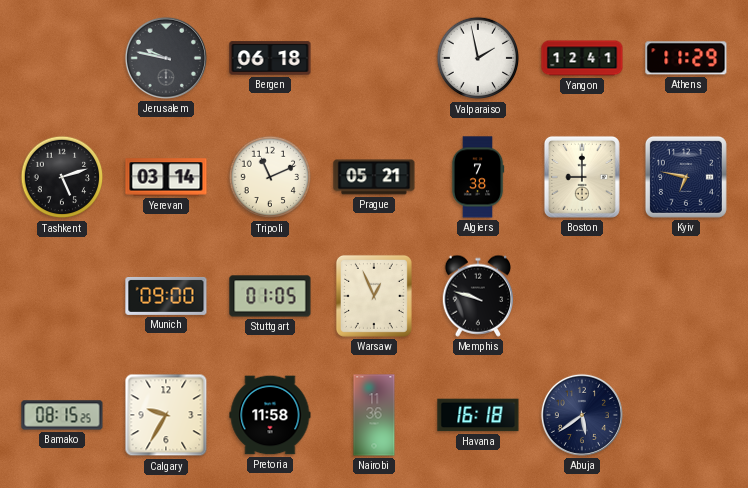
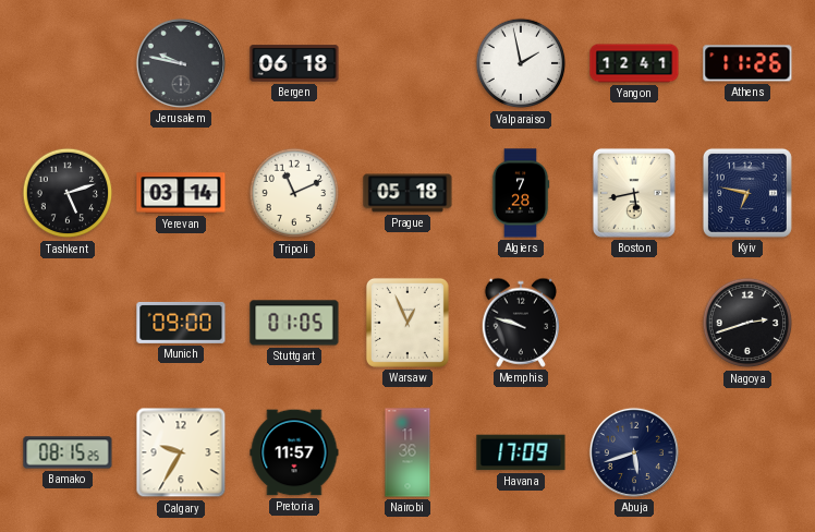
Athens: 11:29 -> 11:26
Prague: 05:21 -> 05:18
Algiers: 7:38 -> 7:28
Boston: 9:00 -> 5:43
Nagoya: none -> 2:42
Pretoria: 11:58 -> 11:57
Havana: 16:18 -> 17:09
Abuja: 5:39 -> 5:42
